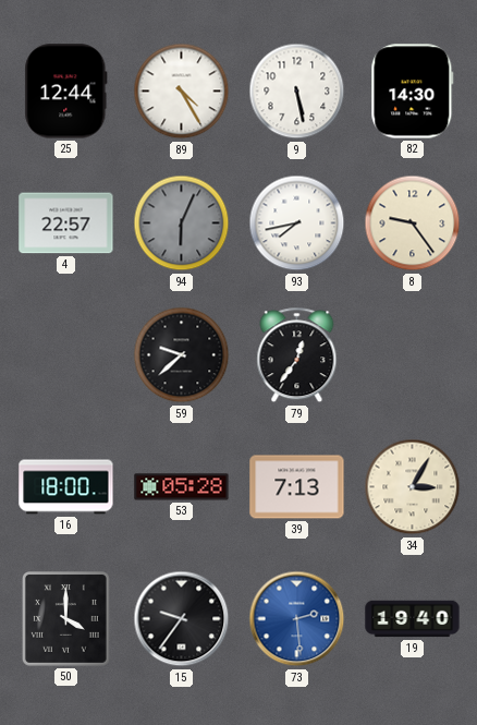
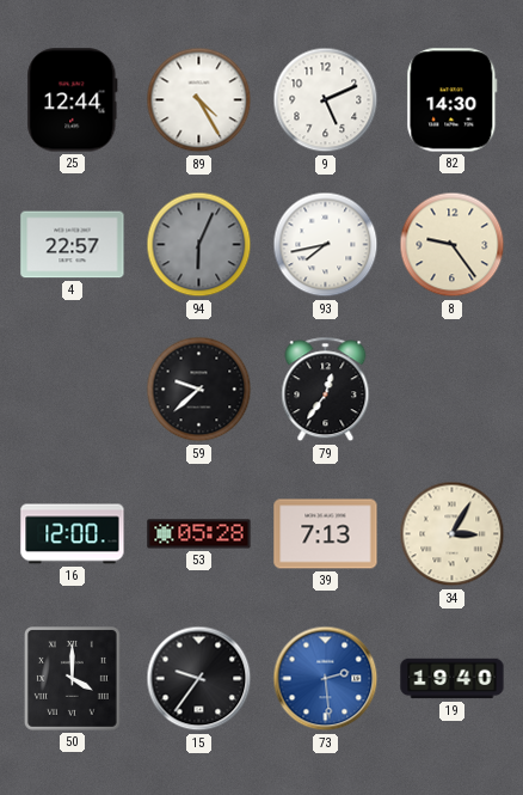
9: 5:28 -> 5:11
16: 18:00 -> 12:00
